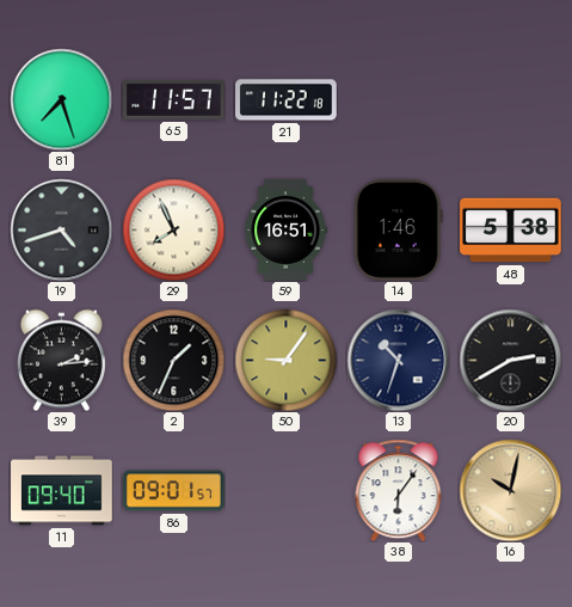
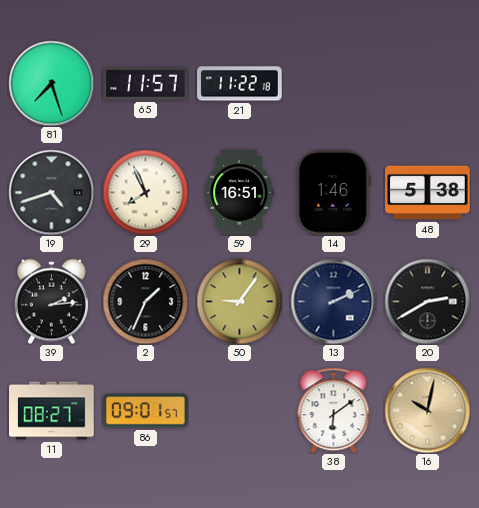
13: 10:33 -> 2:11
11: 09:40 -> 08:27
38: 6:06 -> 6:09
